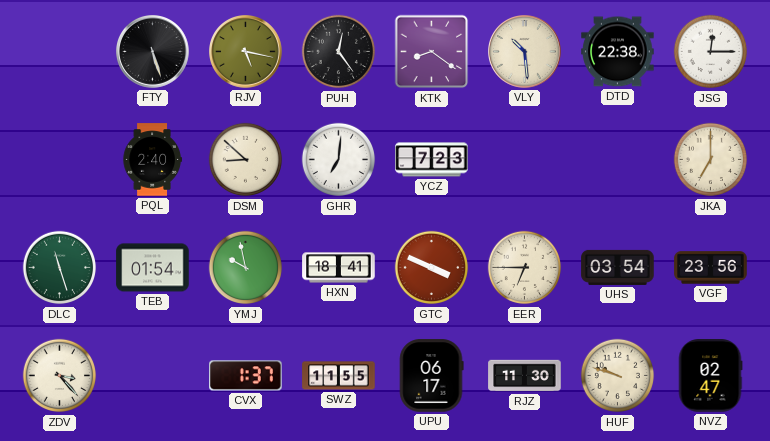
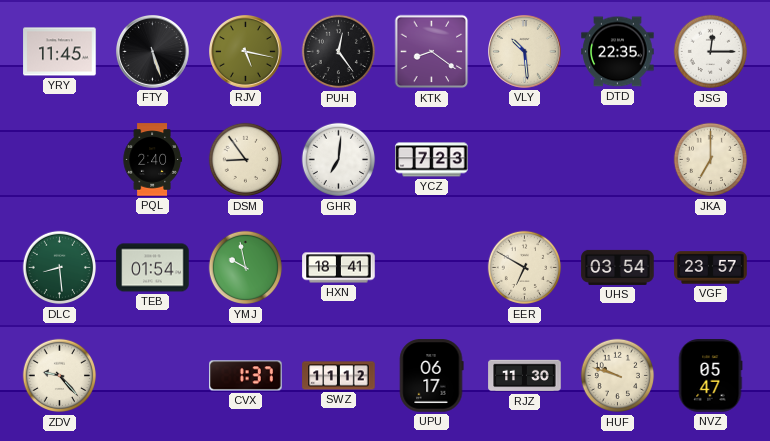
YRY: none -> 11:45
DTD: 22:38 -> 22:35
DSM: 8:52 -> 8:54
DLC: 11:27 -> 8:29
GTC: 3:49 -> none
EER: 6:45 -> 6:50
VGF: 23:56 -> 23:57
ZDV: 3:23 -> 9:23
SWZ: 11:55 -> 11:12
NVZ: 02:47 -> 05:47
